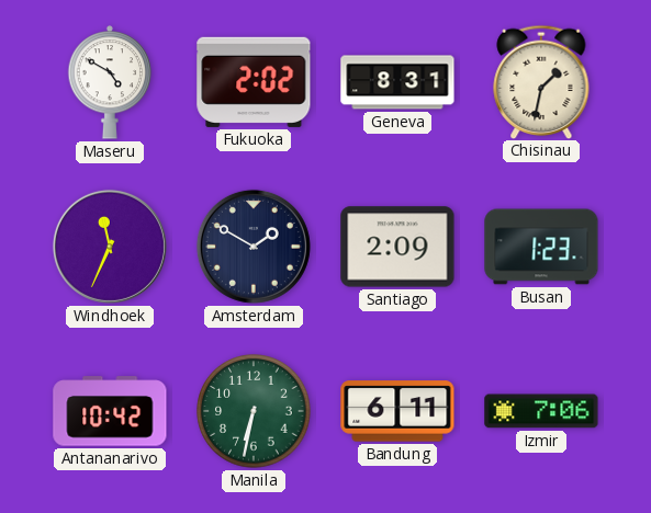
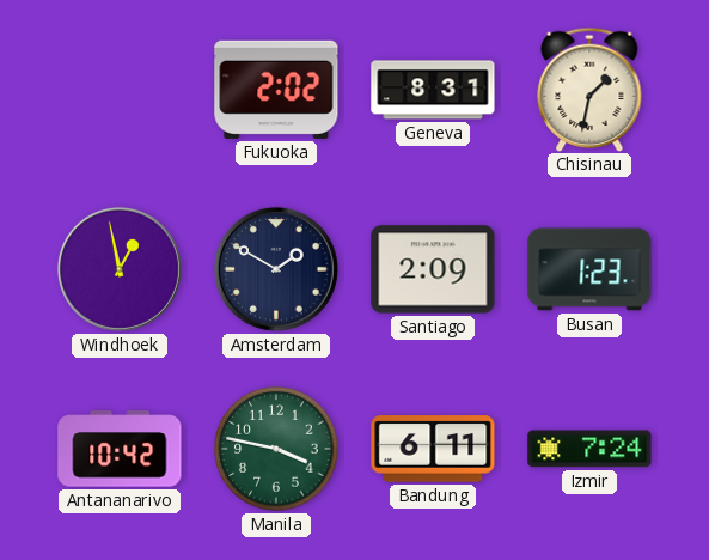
Maseru: 4:50 -> none
Windhoek: 11:34 -> 12:58
Manila: 6:32 -> 3:47
Izmir: 7:06 -> 7:24
